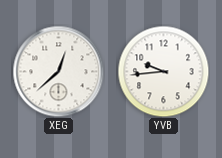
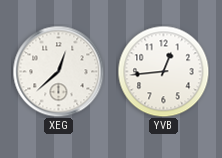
YVB: 9:44 -> 12:44
